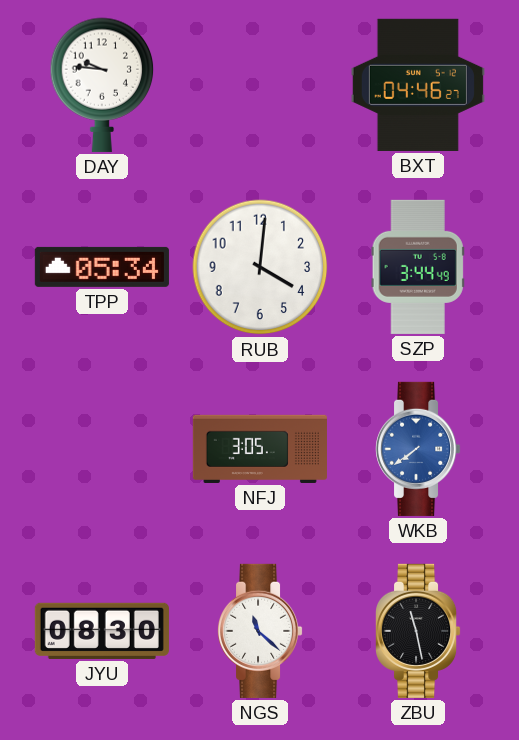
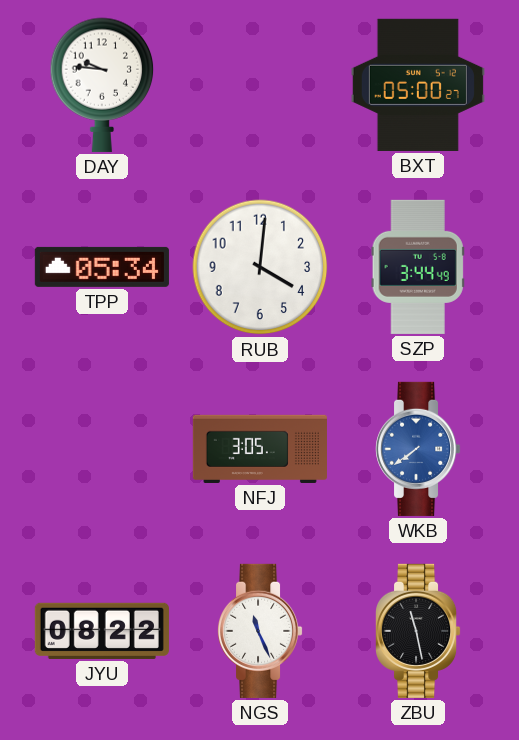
BXT: 04:46 -> 05:00
JYU: 08:30 -> 08:22
NGS: 11:22 -> 11:26
